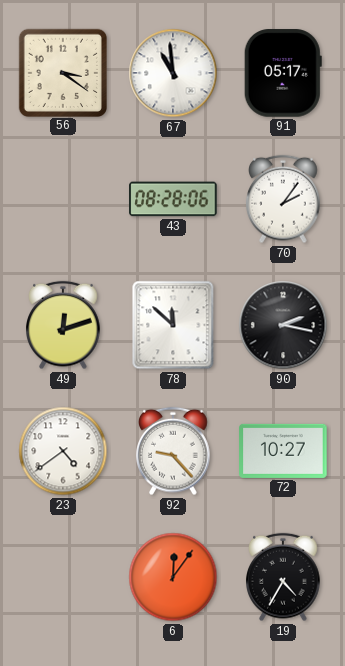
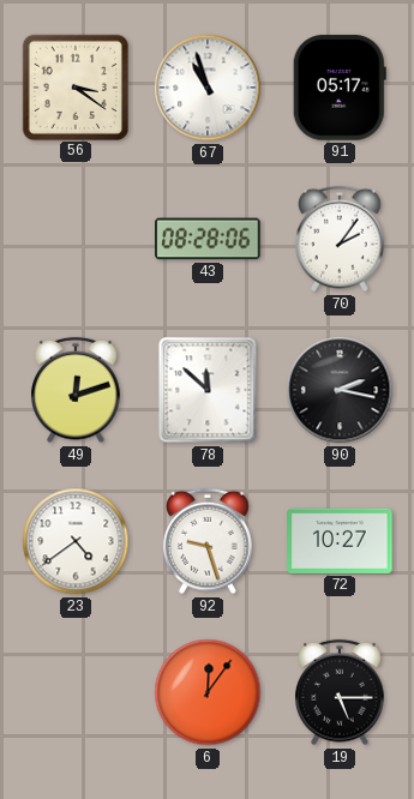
67: 10:59 -> 10:57
92: 9:23 -> 9:27
19: 4:35 -> 5:15
